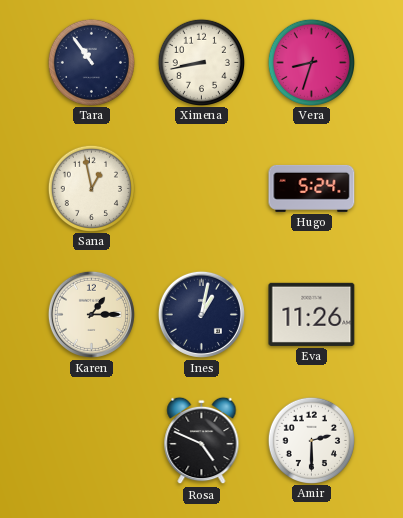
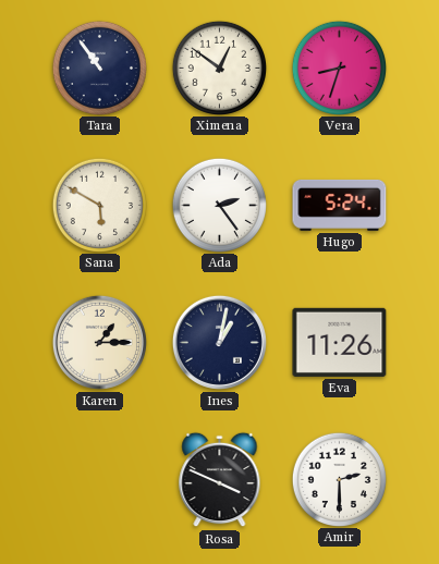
Ximena: 8:43 -> 12:51
Sana: 12:58 -> 5:50
Ada: none -> 2:24
Rosa: 4:49 -> 3:49
